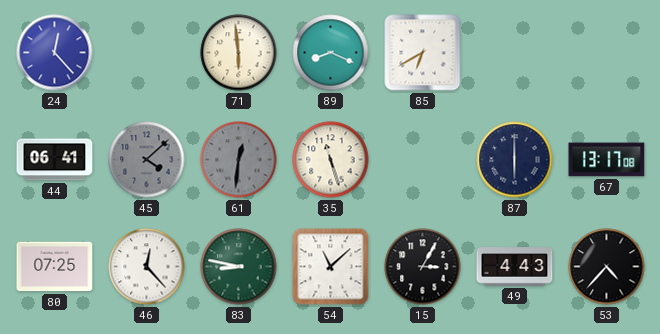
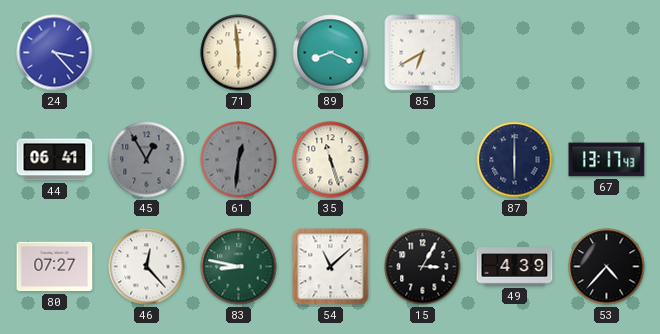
24: 12:23 -> 3:23
45: 4:08 -> 12:55
67: 13:17:08 -> 13:17:43
80: 07:25 -> 07:27
49: 4:43 -> 4:39
